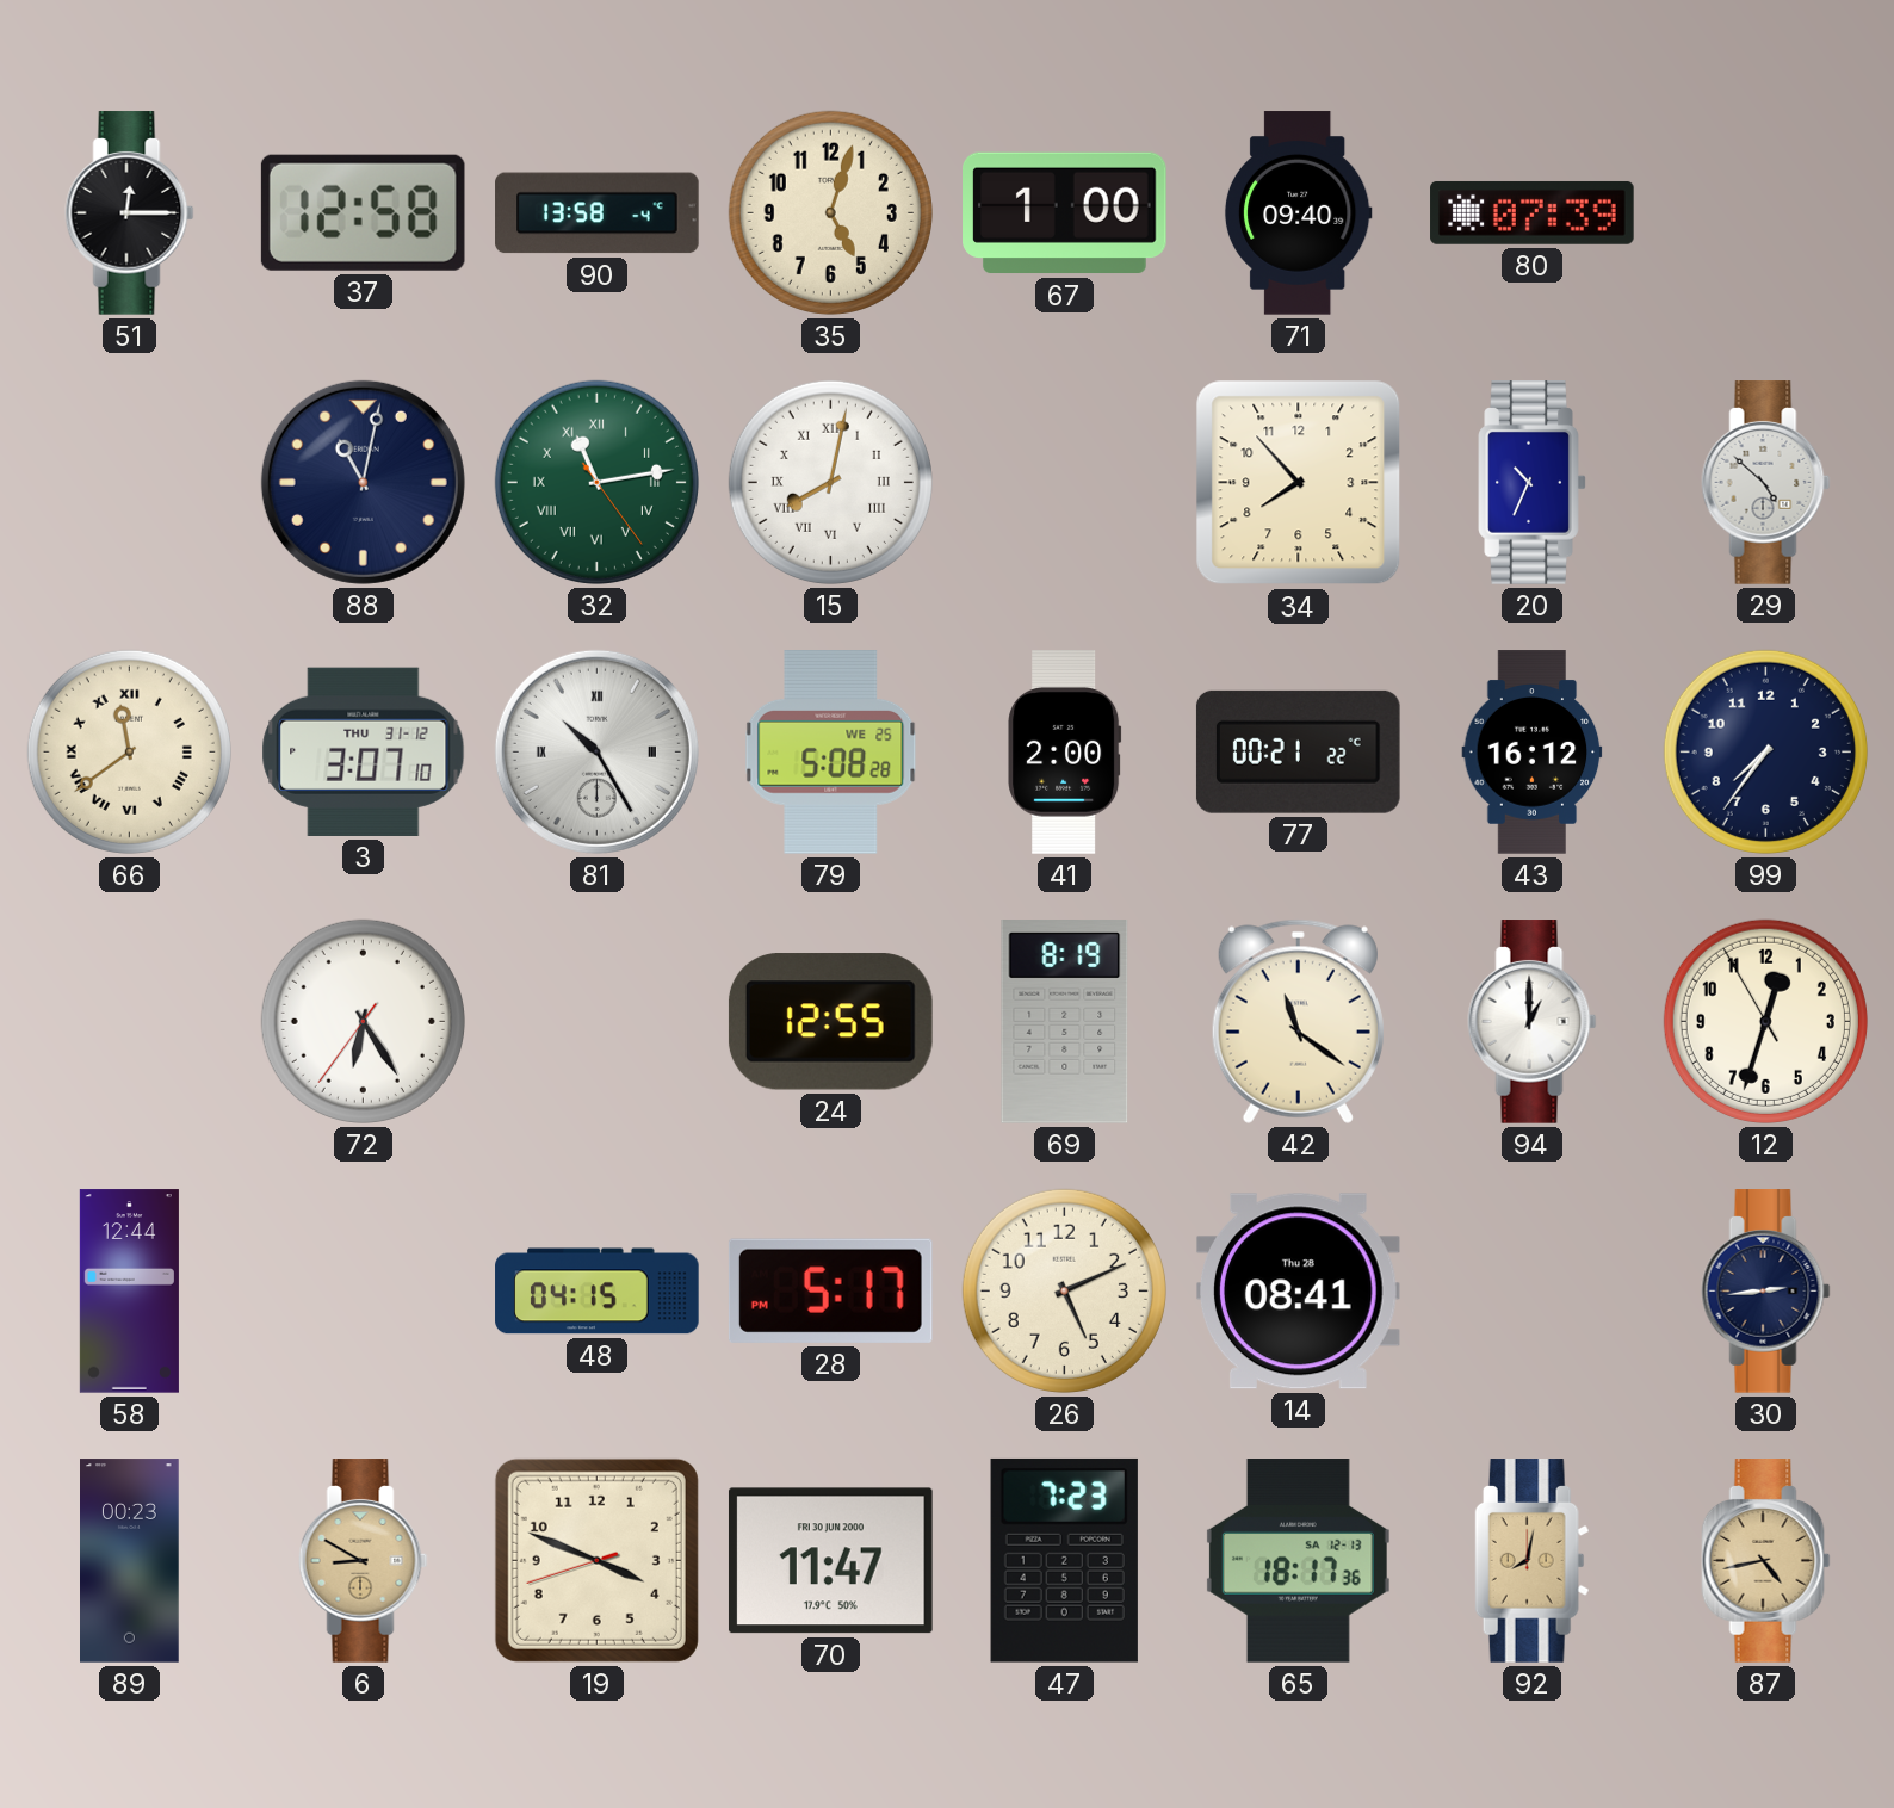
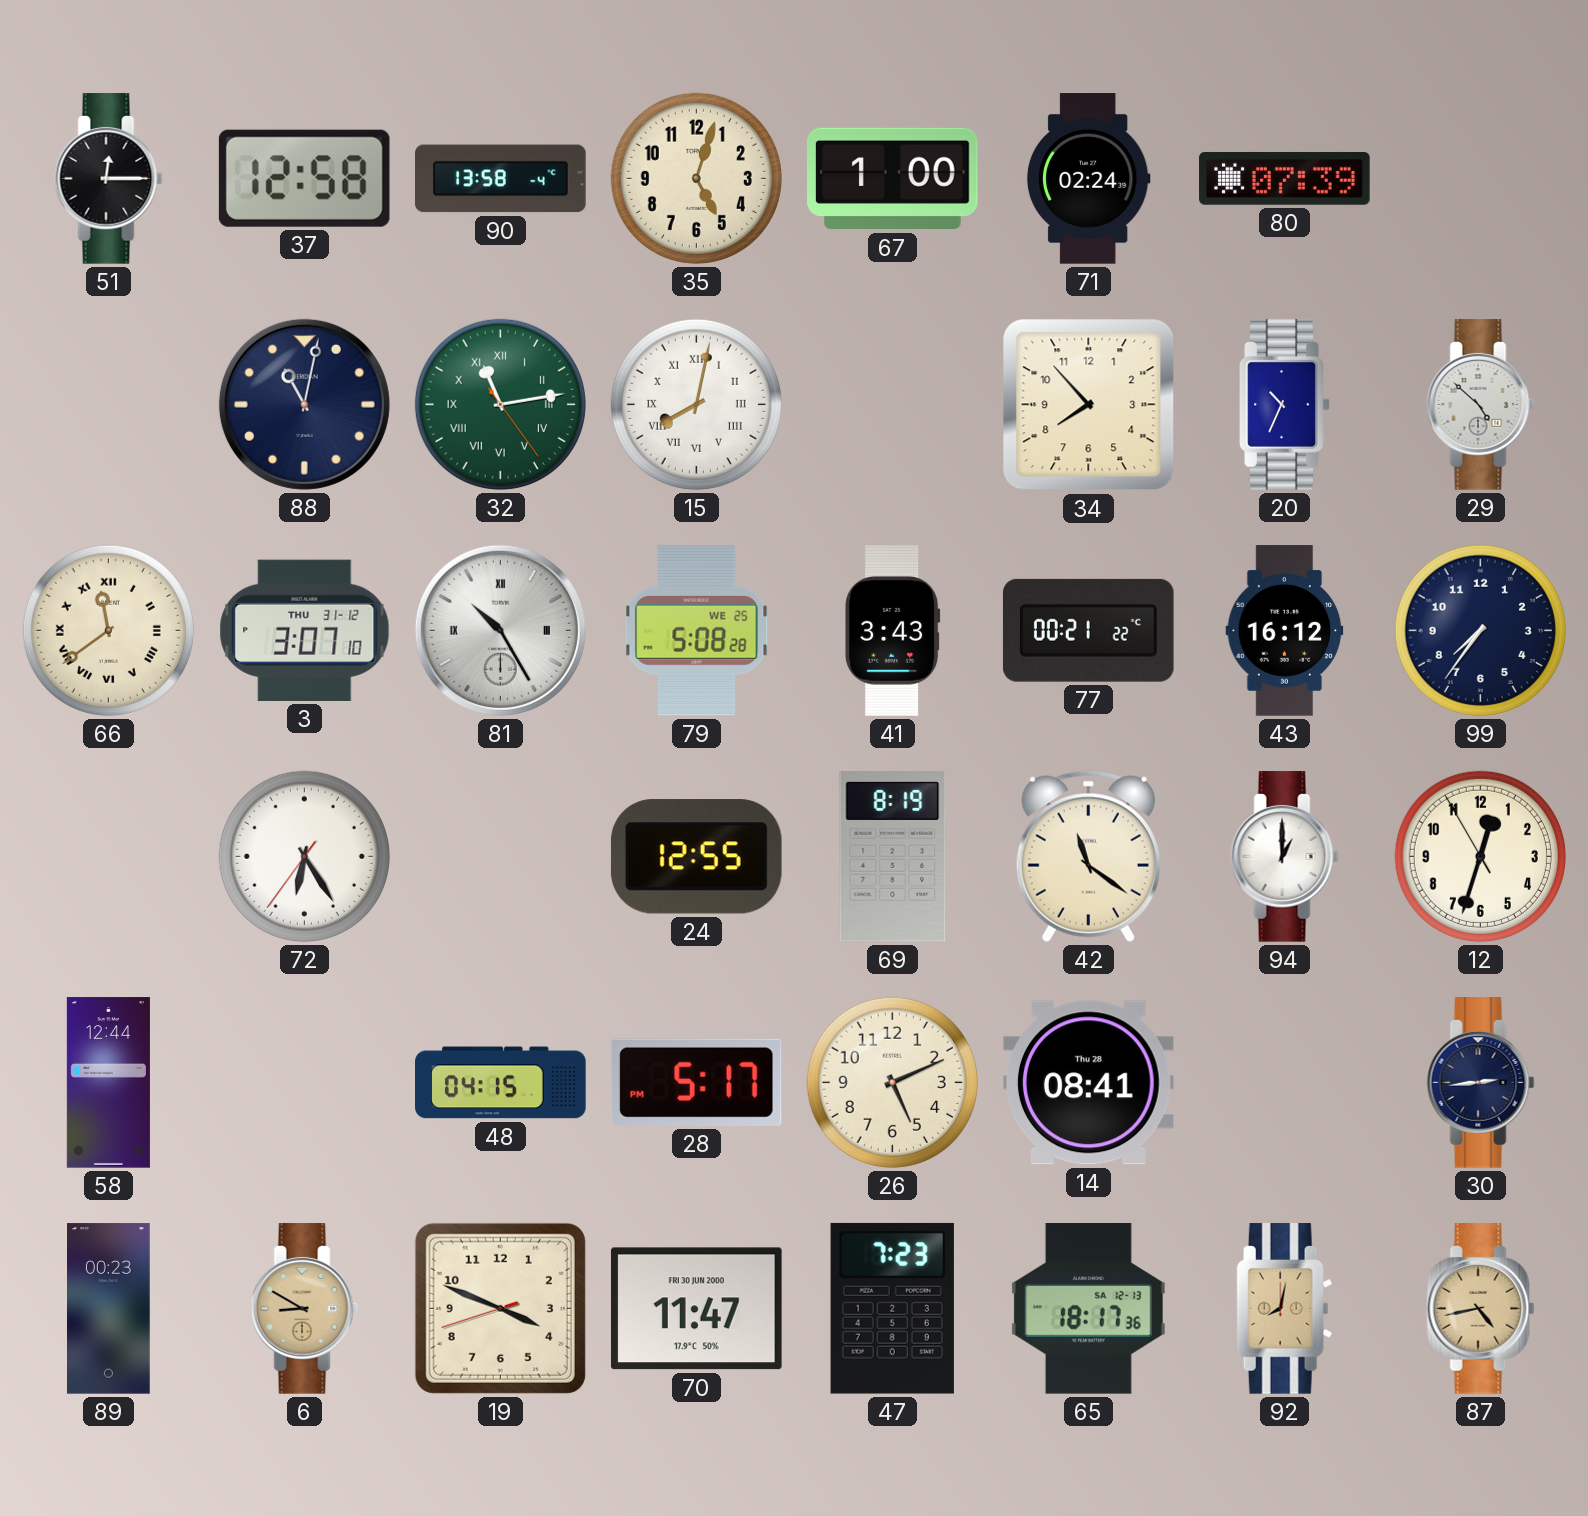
71: 09:40 -> 02:24
41: 2:00 -> 3:43
